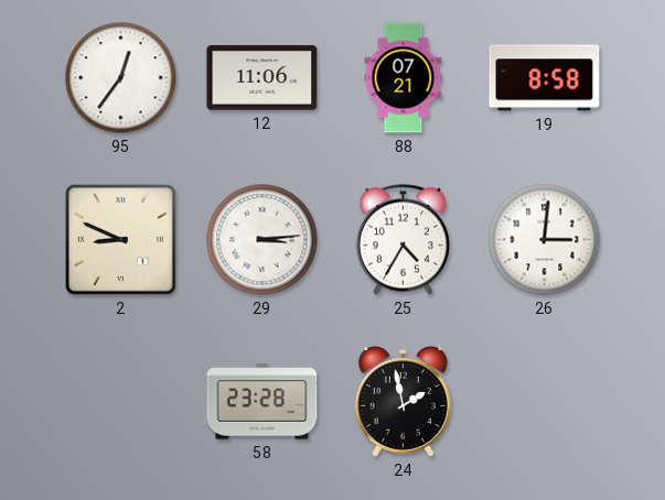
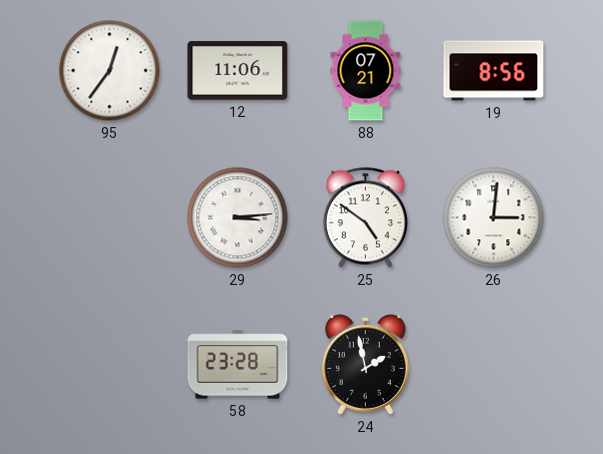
19: 8:58 -> 8:56
2: 8:49 -> none
25: 4:35 -> 4:51
